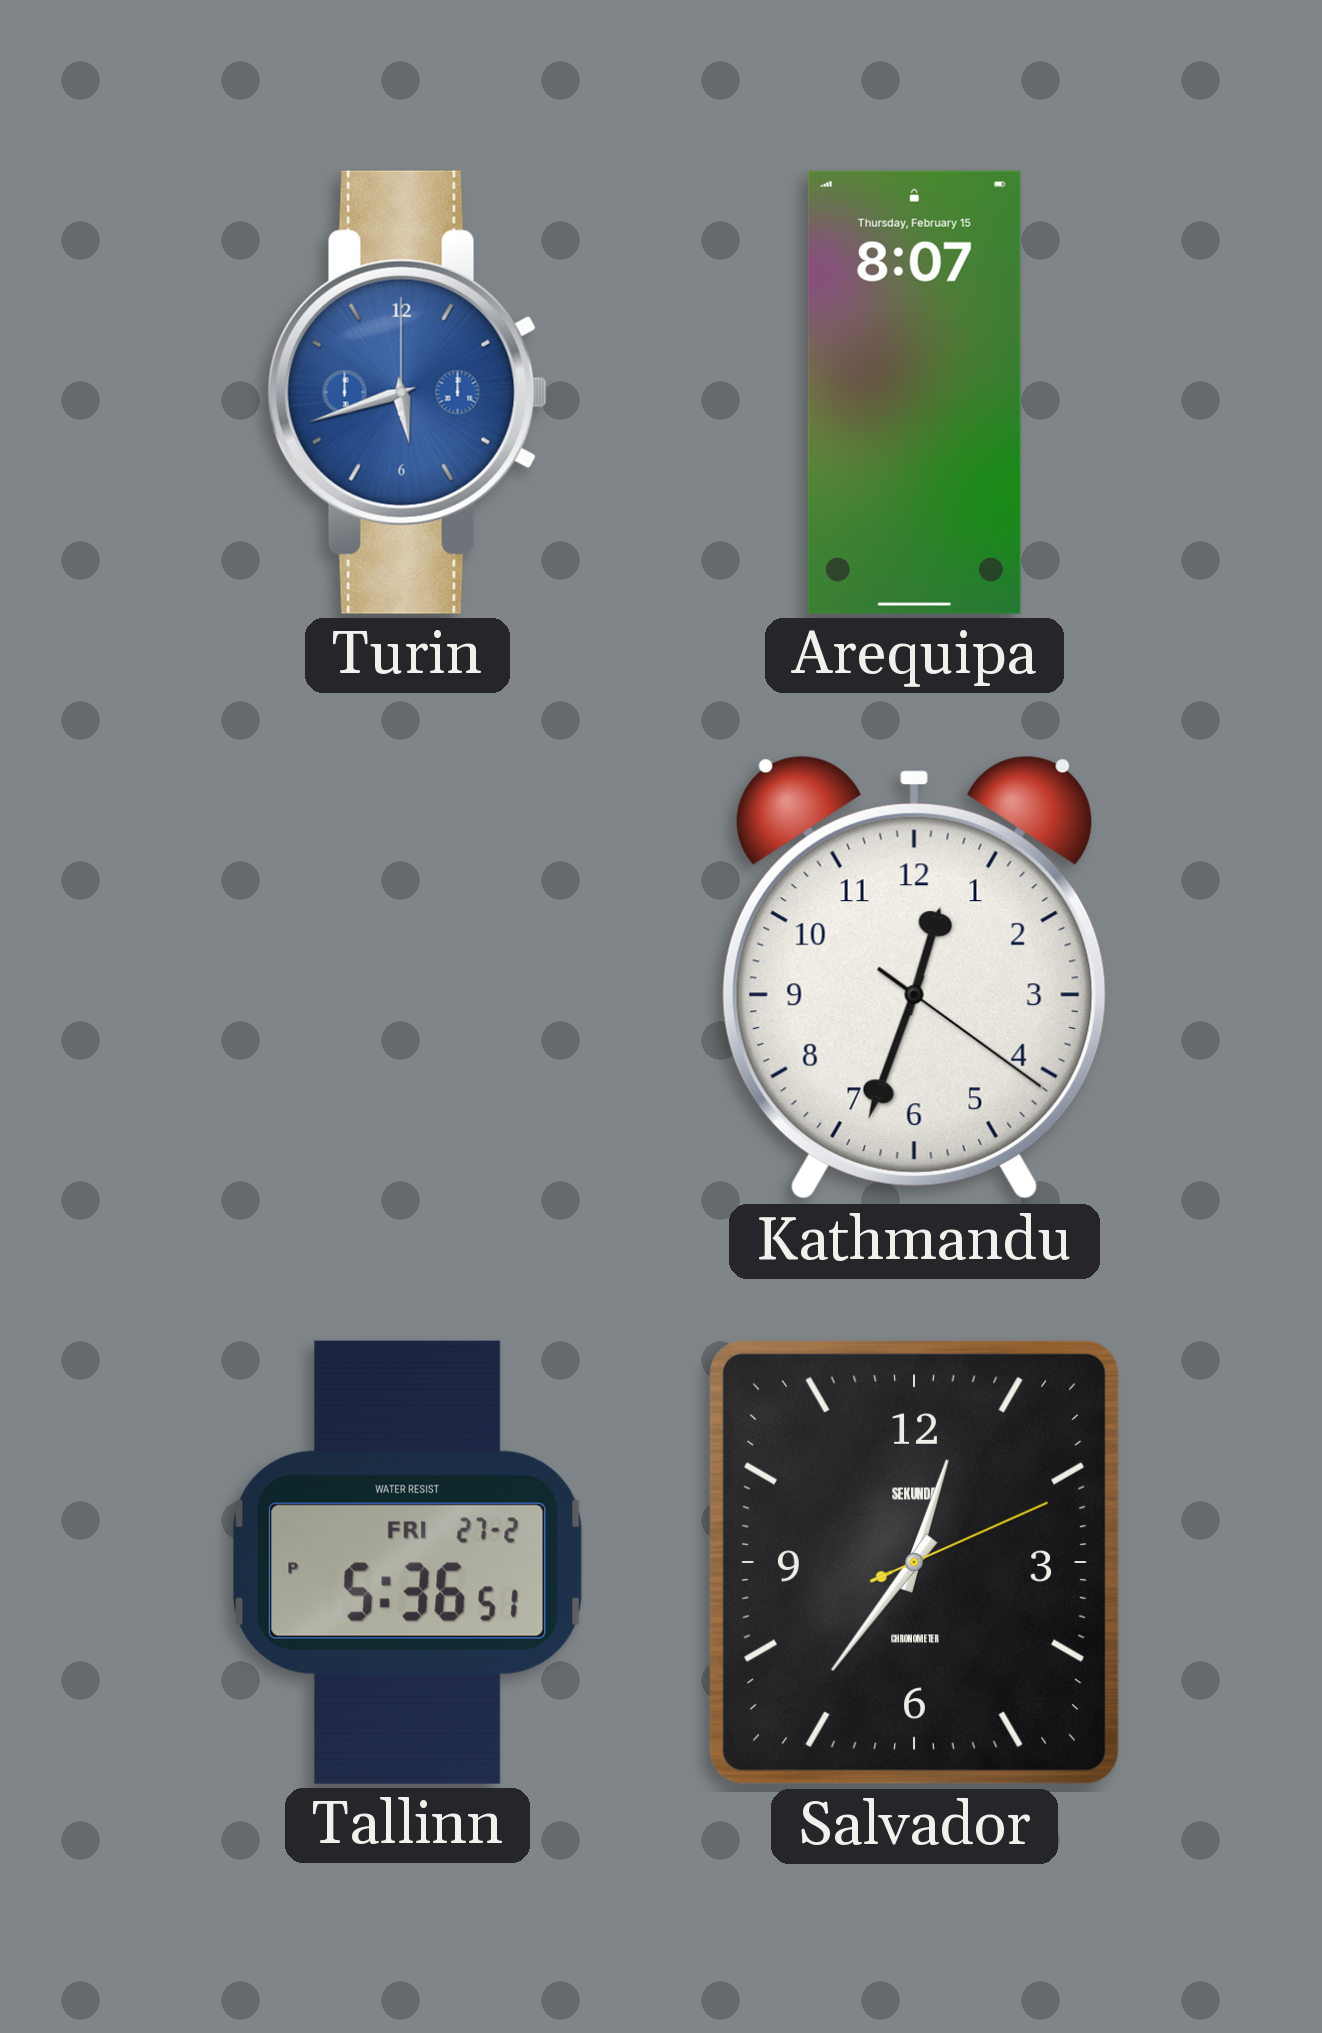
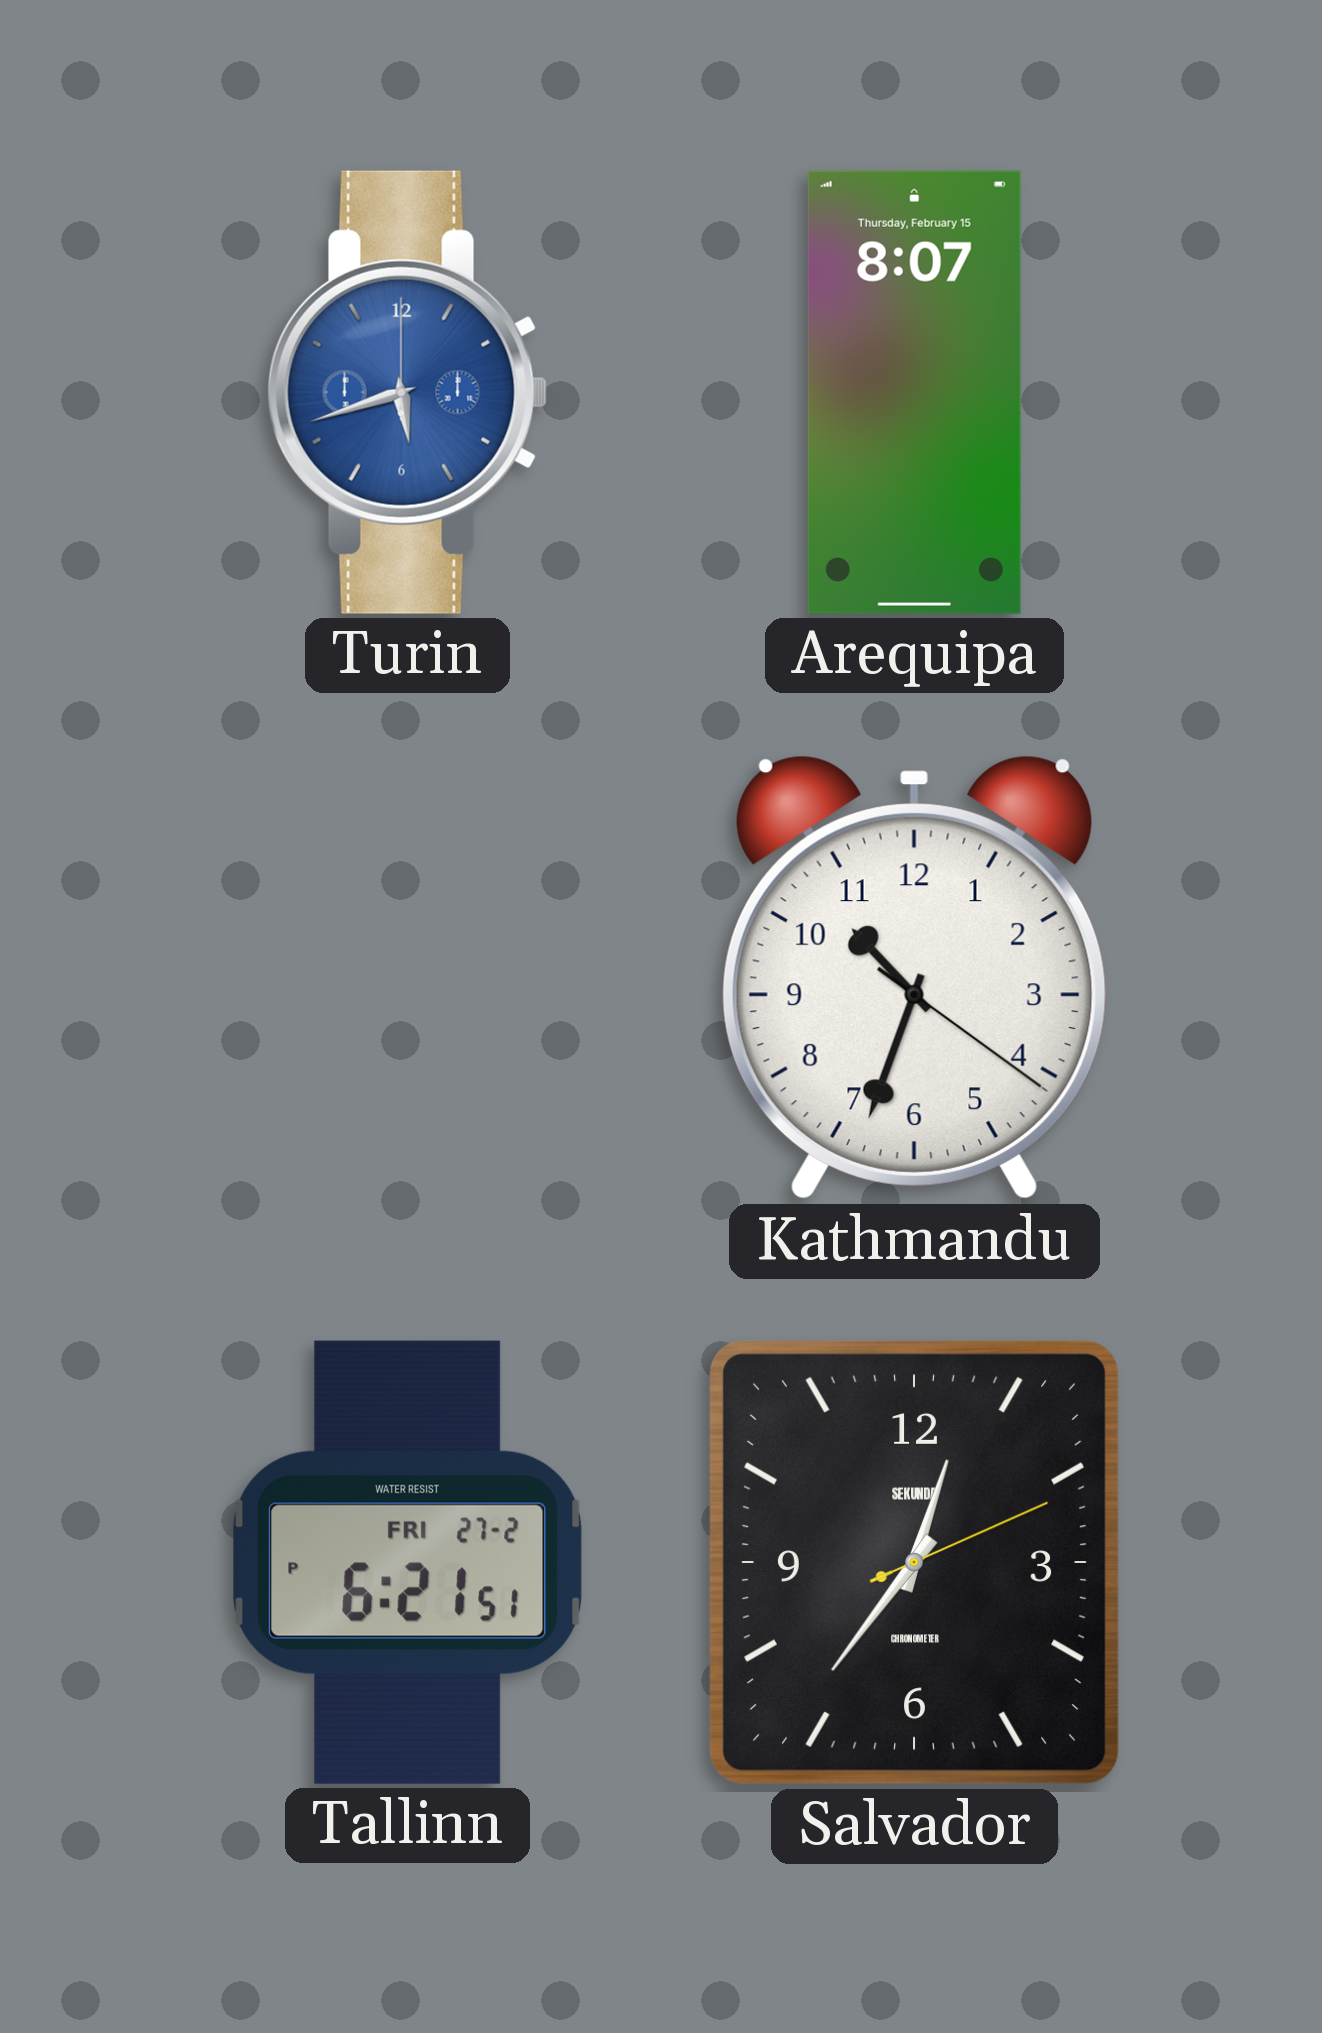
Kathmandu: 12:33 -> 10:33
Tallinn: 5:36 -> 6:21
